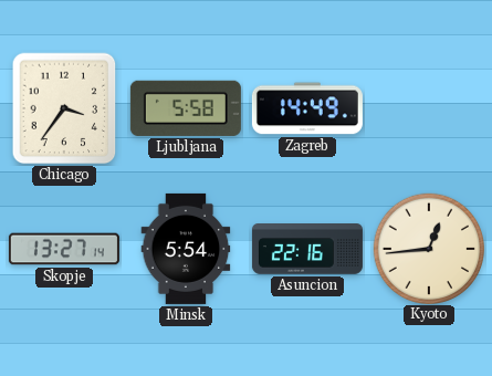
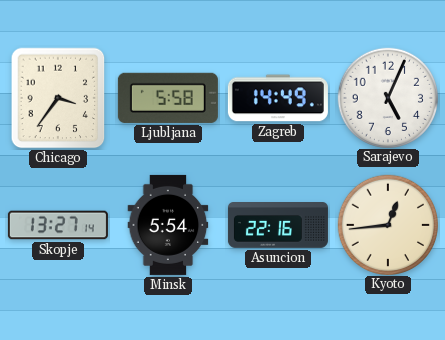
Sarajevo: none -> 5:04
